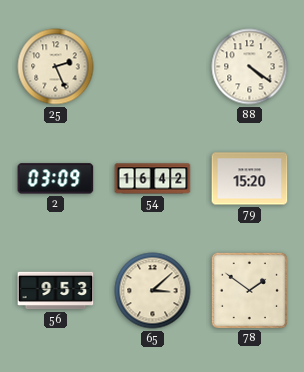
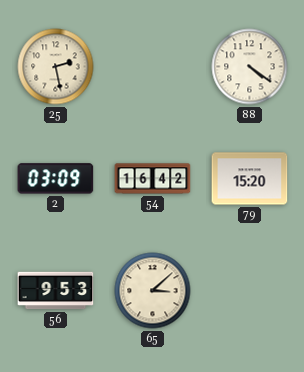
25: 2:26 -> 2:28
78: 1:51 -> none
